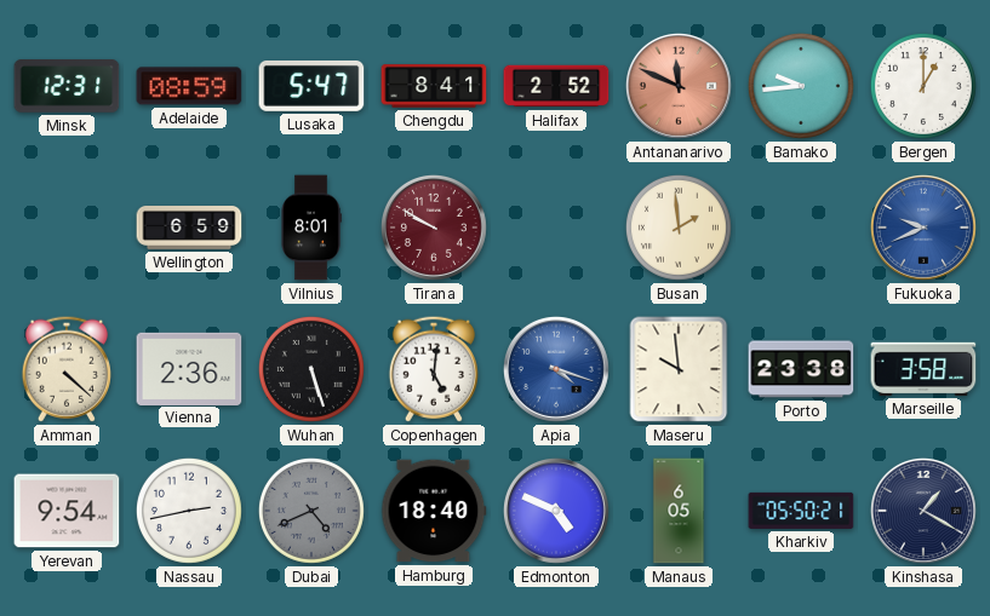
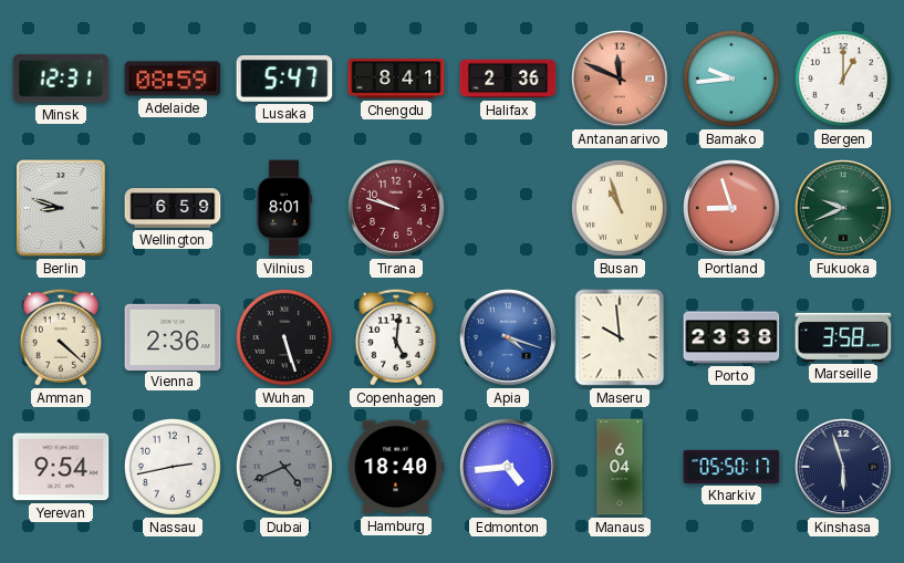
Halifax: 2:52 -> 2:36
Berlin: none -> 8:48
Tirana: 9:50 -> 9:48
Busan: 1:59 -> 10:57
Portland: none -> 8:57
Fukuoka dial: blue -> green
Edmonton: 4:49 -> 4:44
Manaus: 6:05 -> 6:04
Kharkiv: 05:50:21 -> 05:50:17
Kinshasa: 1:20 -> 5:57
